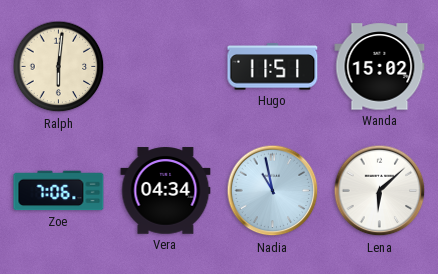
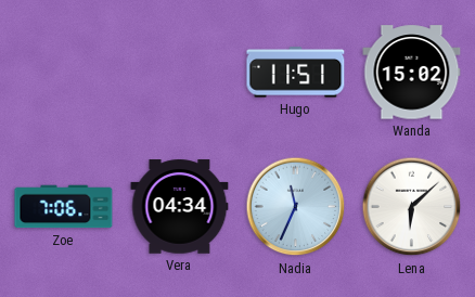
Ralph: 6:01 -> none
Nadia: 10:58 -> 11:34
